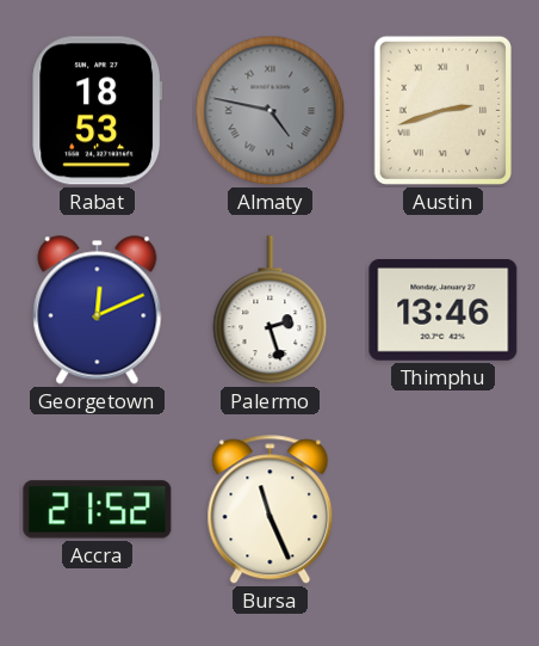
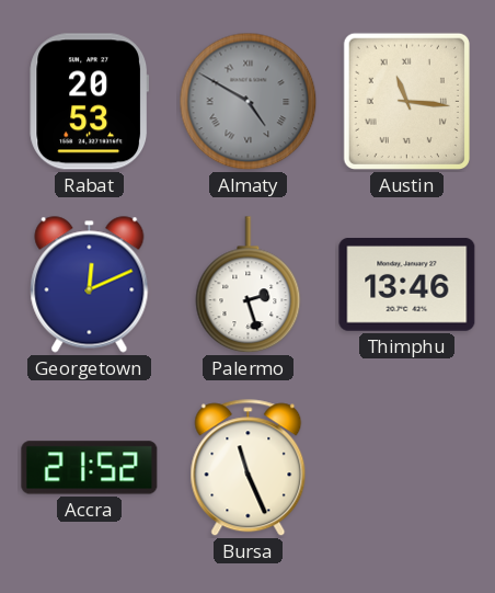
Rabat: 18:53 -> 20:53
Almaty: 4:47 -> 4:50
Austin: 2:42 -> 11:16
